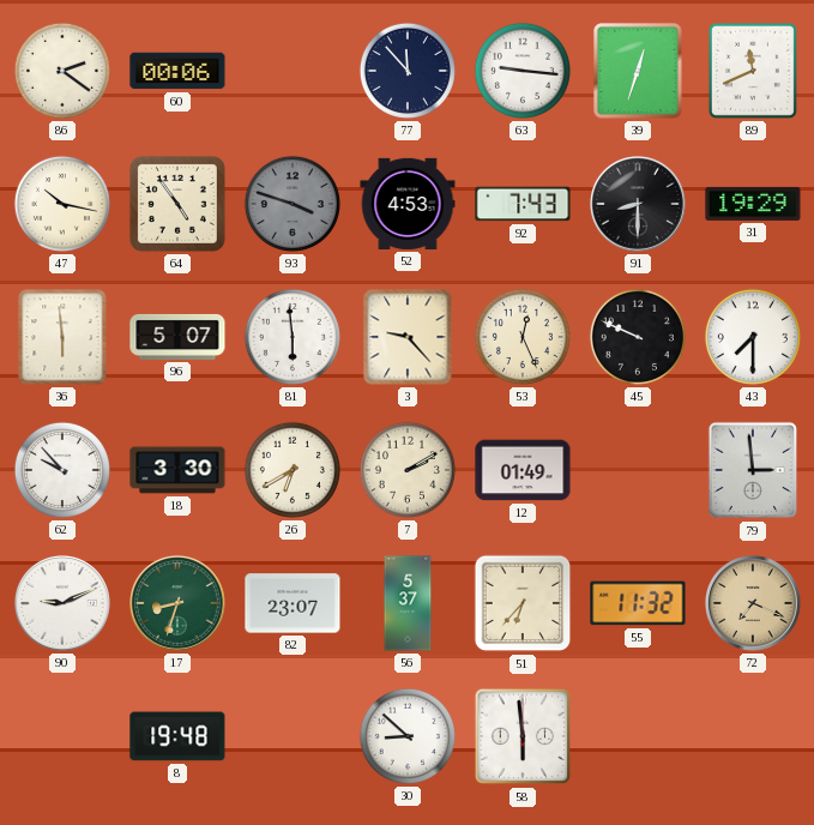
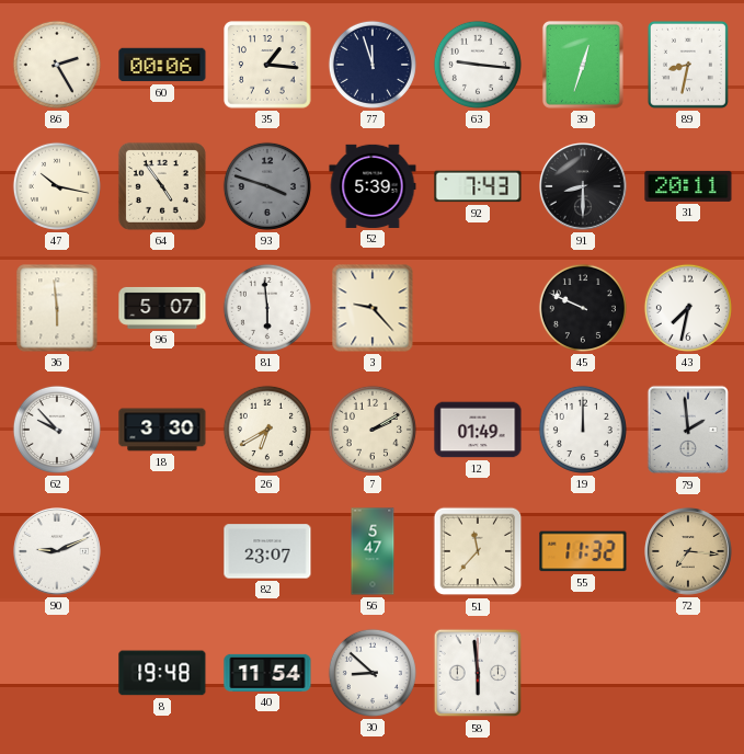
86: 2:21 -> 2:25
35: none -> 1:16
77: 11:53 -> 11:57
89: 11:41 -> 8:32
52: 4:53 -> 5:39
31: 19:29 -> 20:11
53: 12:26 -> none
43: 7:30 -> 7:32
19: none -> 12:00
79: 2:59 -> 1:59
17: 8:33 -> none
56: 5:37 -> 5:47
51: 6:37 -> 11:37
72: 7:19 -> 7:16
40: none -> 11:54
